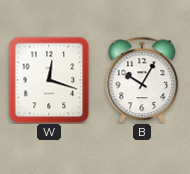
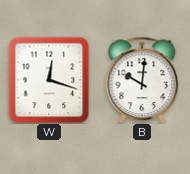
B: 10:05 -> 10:01
